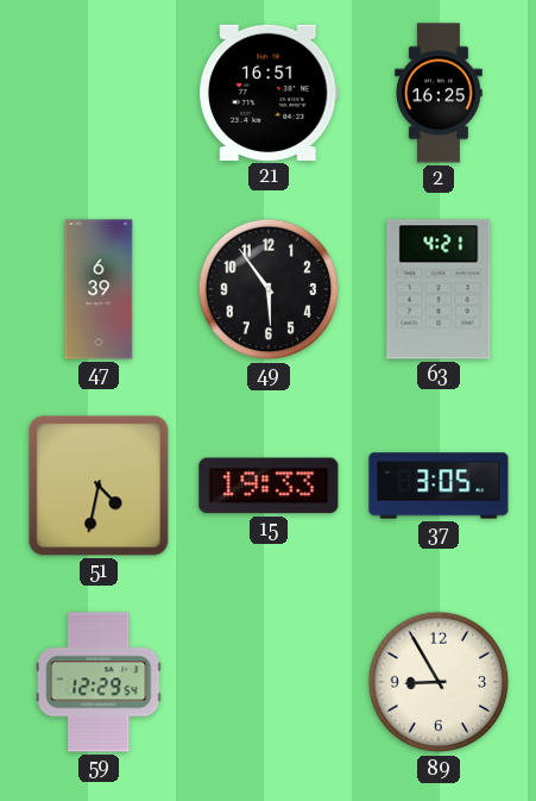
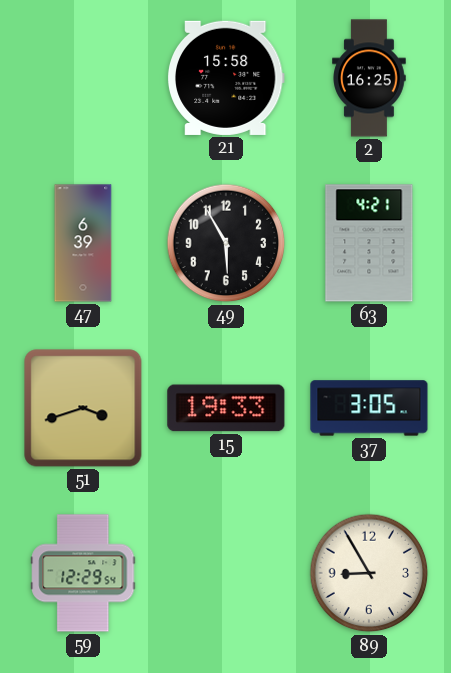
21: 16:51 -> 15:58
49: 5:54 -> 5:55
51: 4:32 -> 3:42
